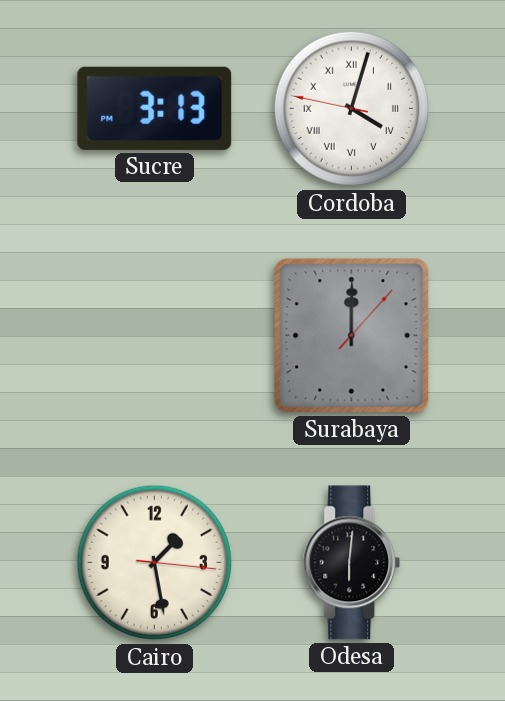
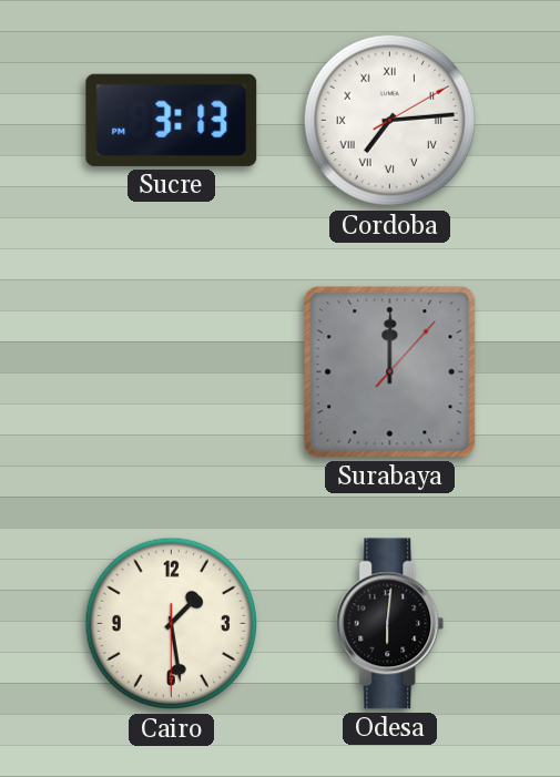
Cordoba: 4:02 -> 7:14
Cairo: 1:28:16 -> 1:28:30
